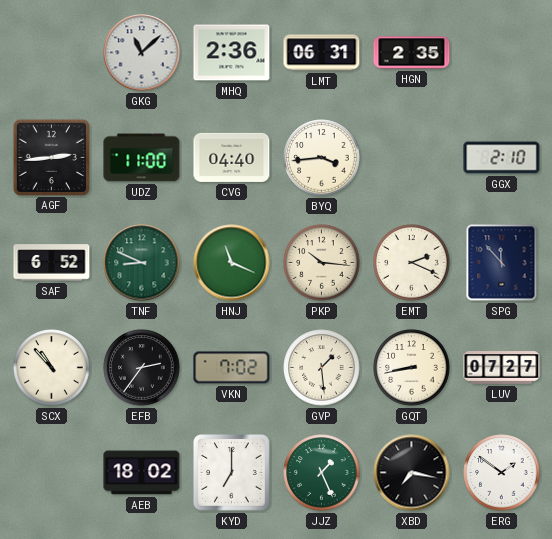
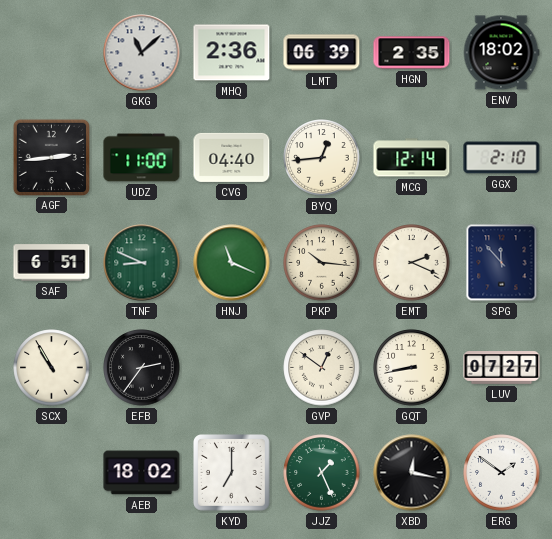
LMT: 06:31 -> 06:39
ENV: none -> 18:02
BYQ: 3:44 -> 12:44
MCG: none -> 12:14
SAF: 6:52 -> 6:51
SCX: 10:53 -> 10:55
VKN: 7:02 -> none
GVP: 1:29 -> 12:51
XBD: 7:17 -> 12:17
